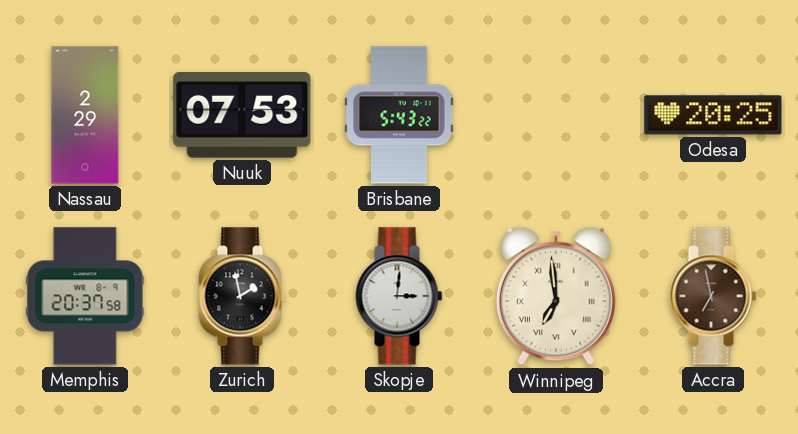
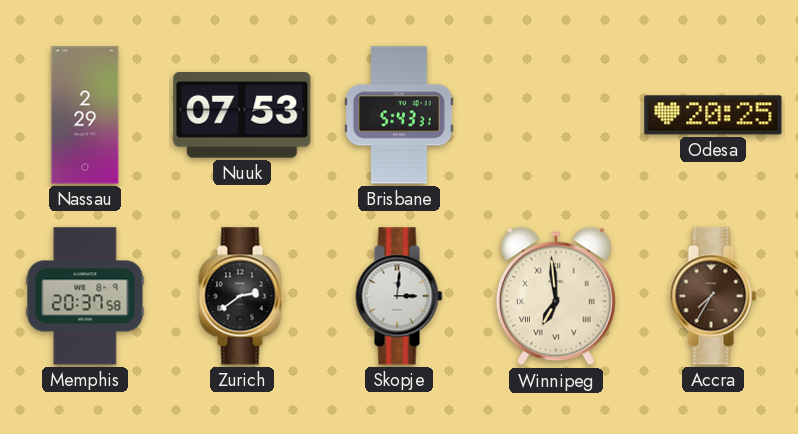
Brisbane: 5:43:22 -> 5:43:31
Zurich: 1:58 -> 2:39
Accra: 6:58 -> 7:35
